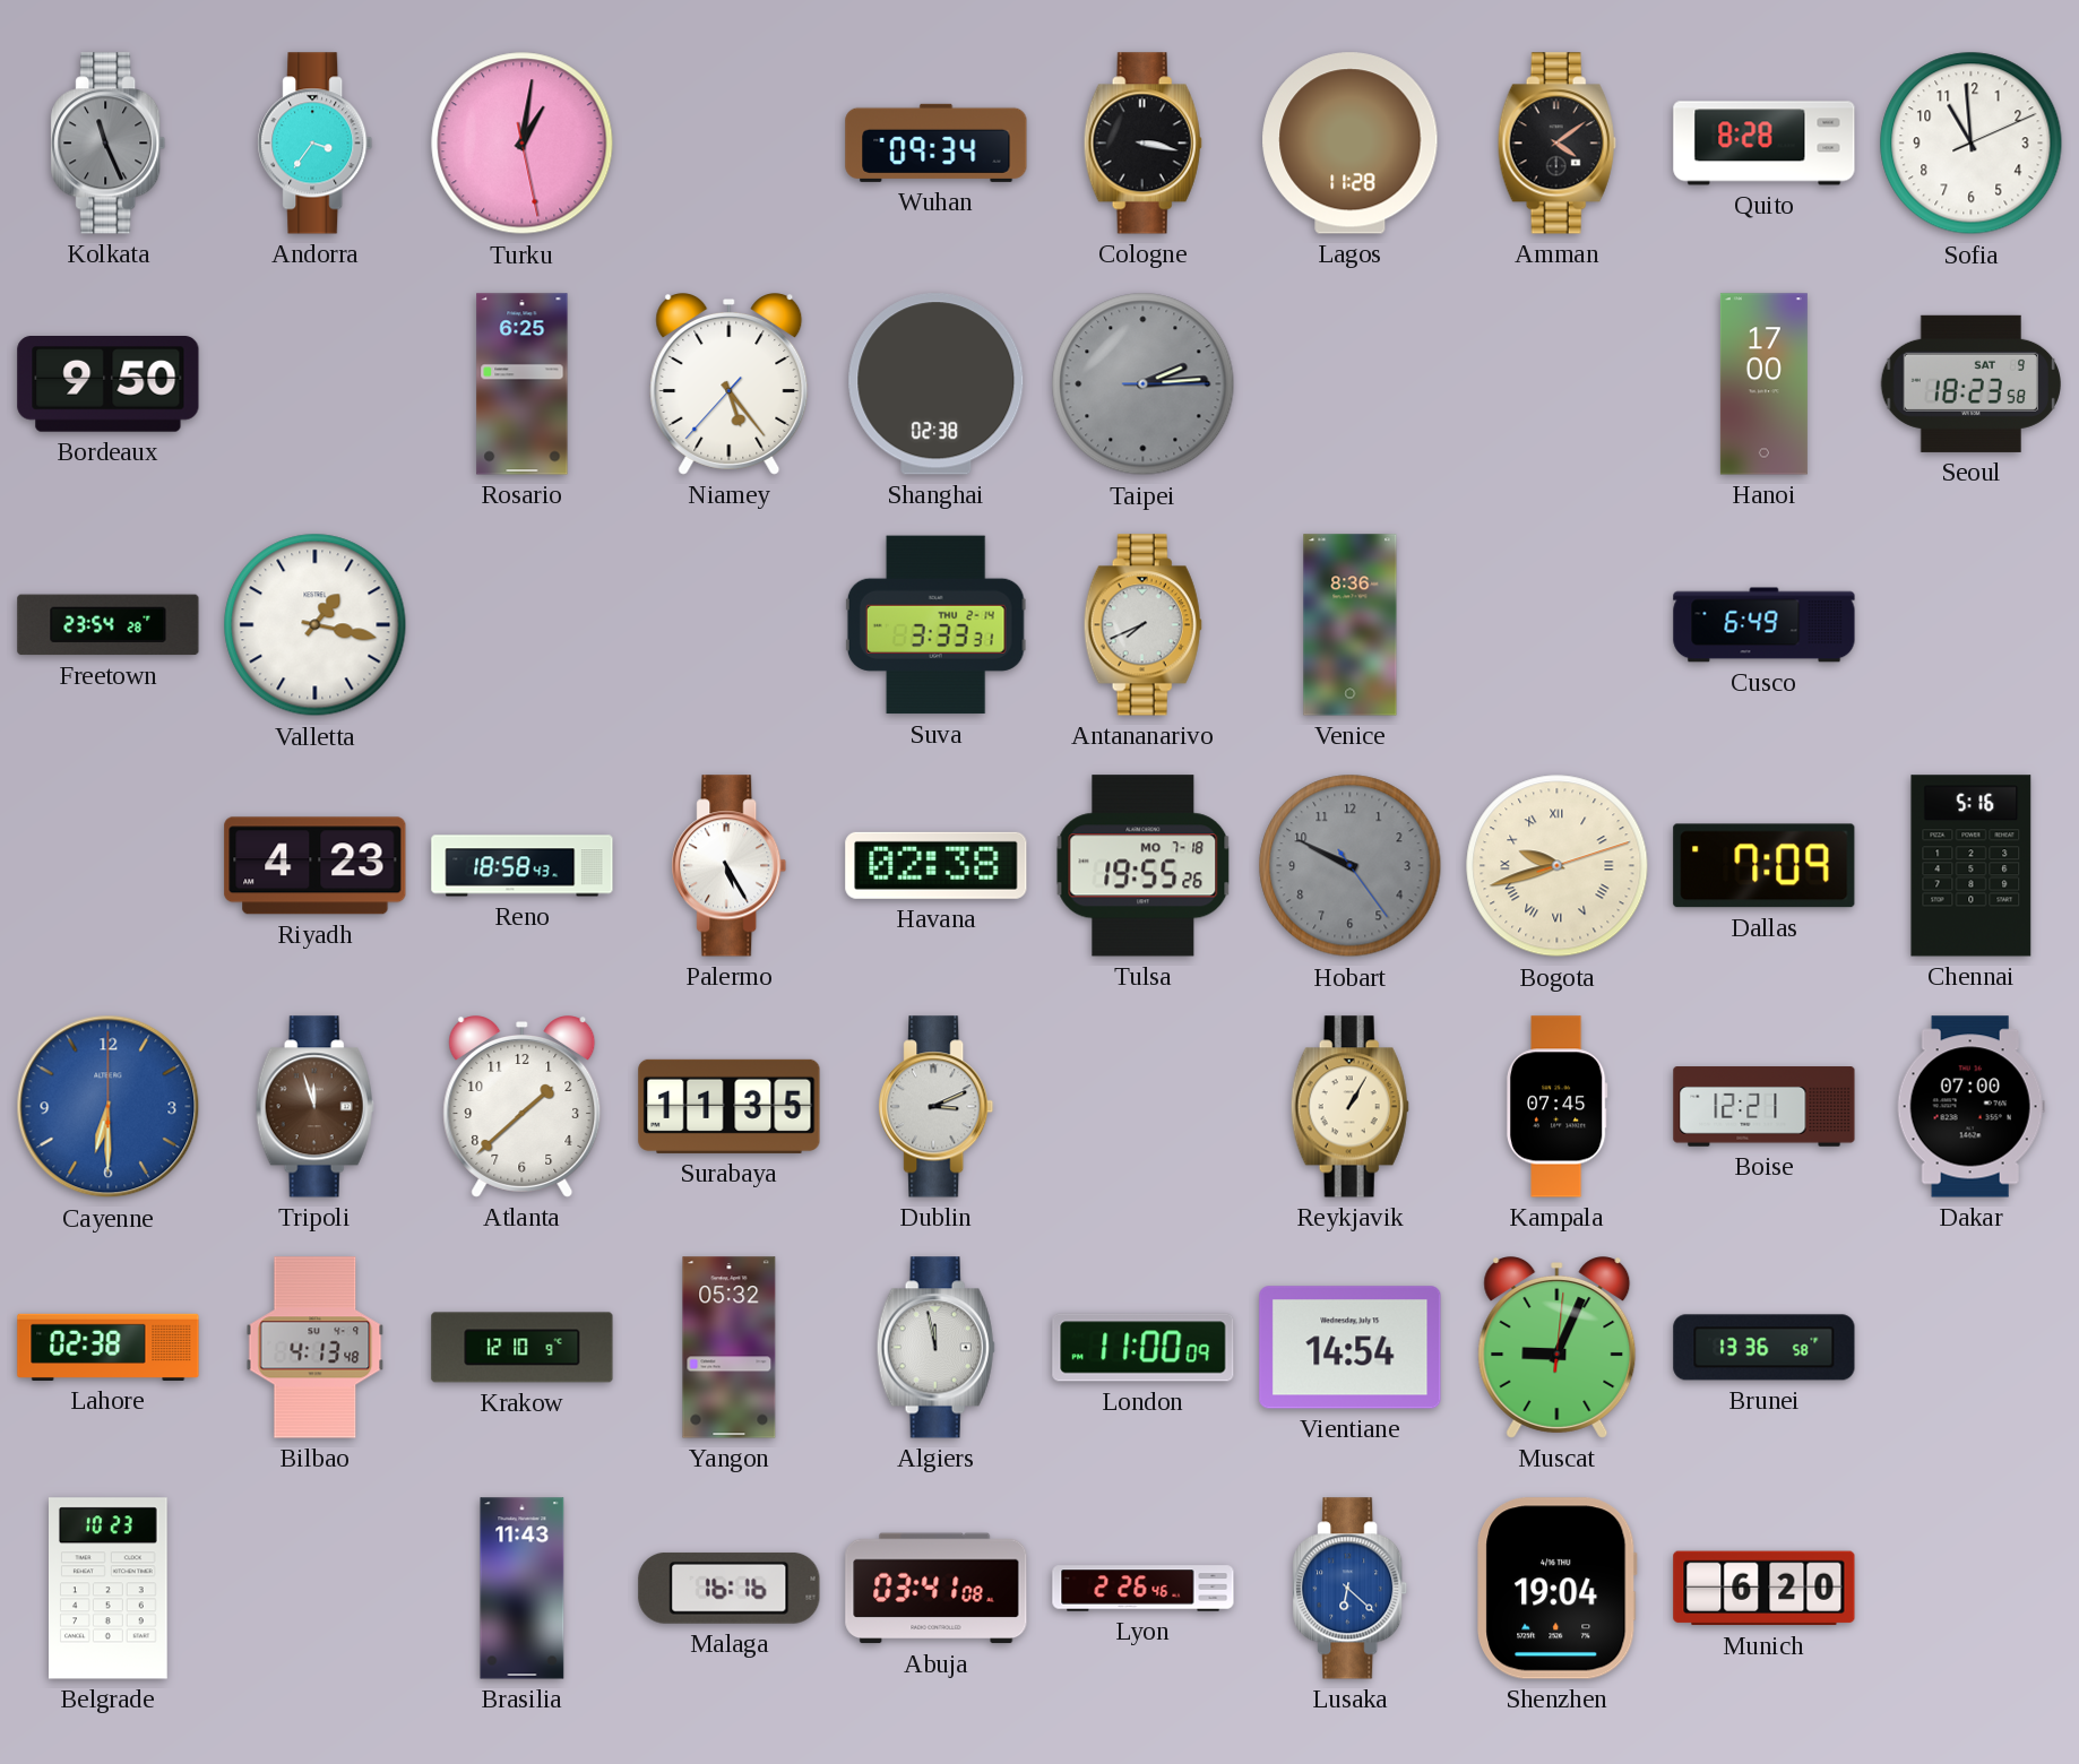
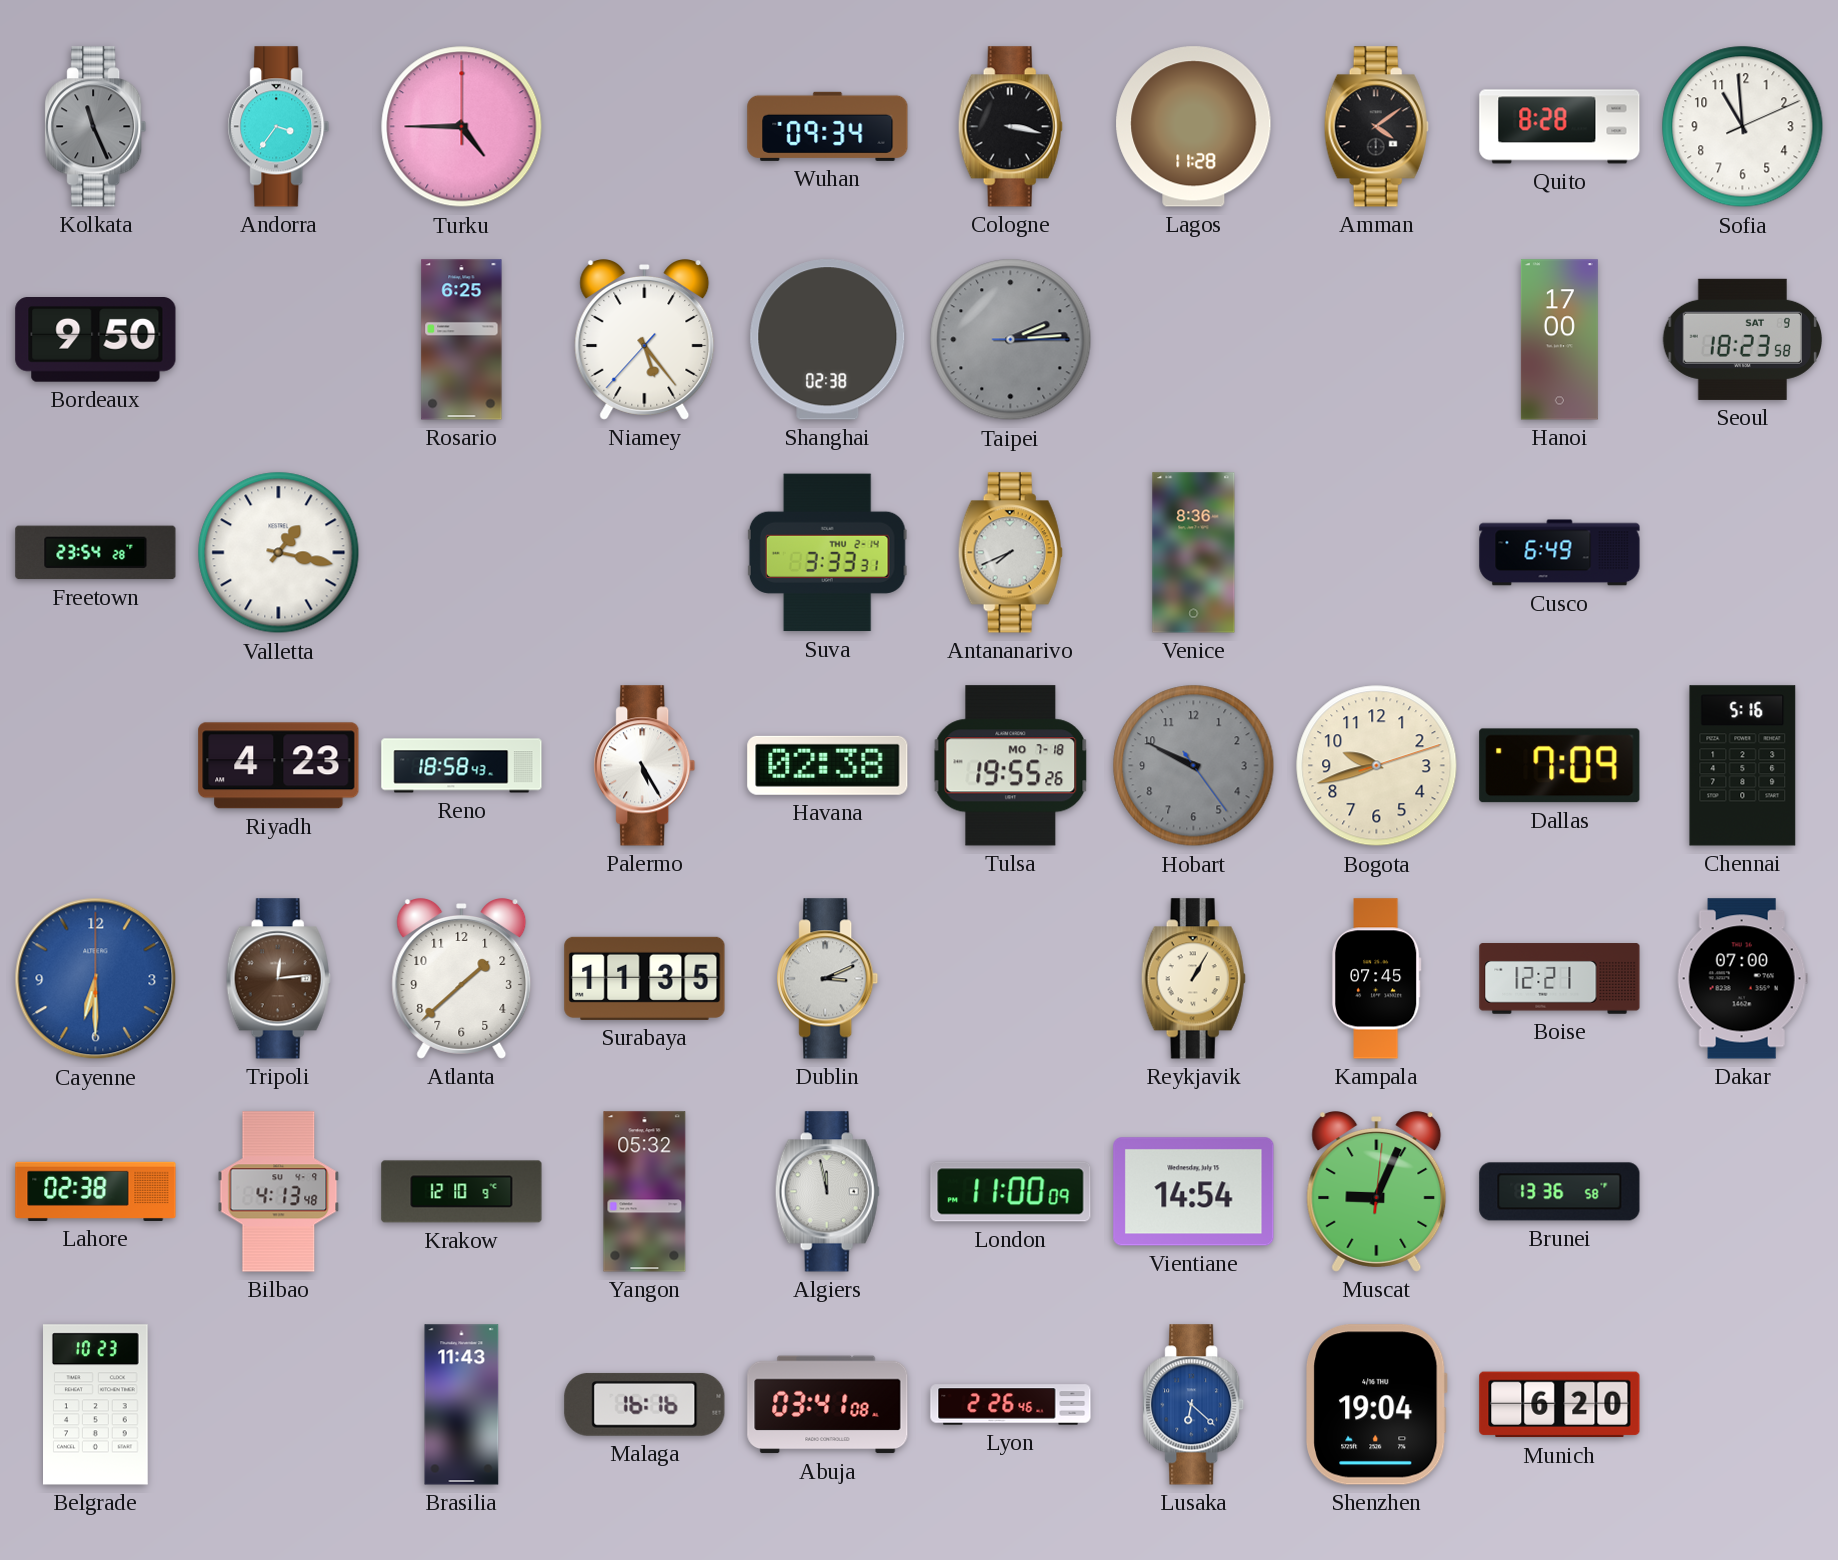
Turku: 1:01 -> 4:45
Bogota numerals: Roman -> Arabic
Tripoli: 11:57 -> 12:14
